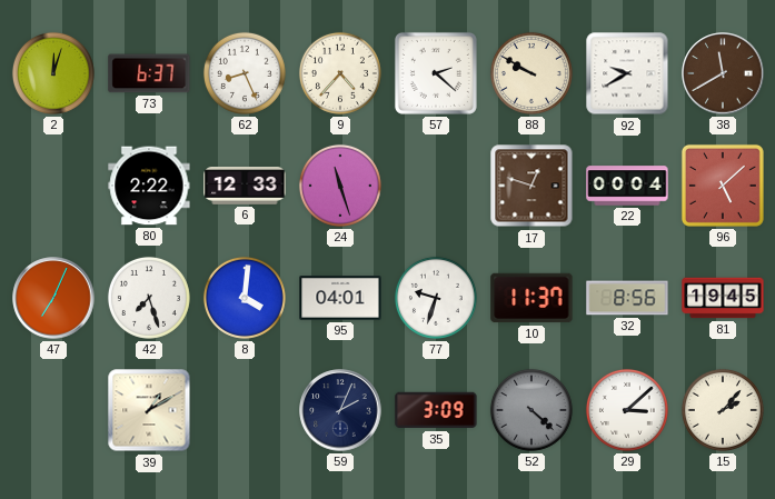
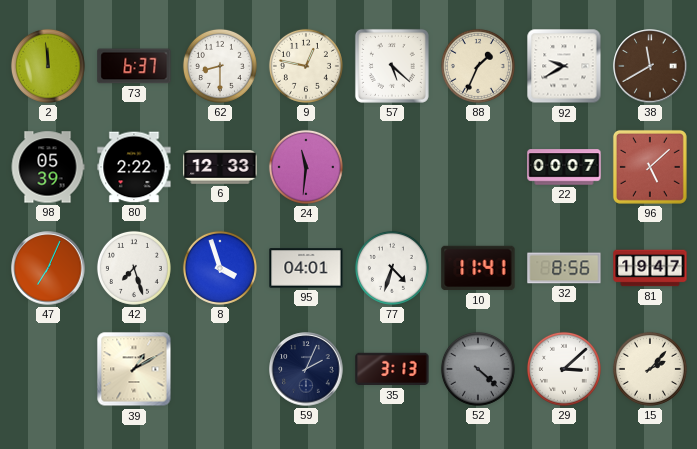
2: 12:03 -> 11:59
62: 8:26 -> 8:30
9: 4:37 -> 12:47
57: 2:22 -> 5:22
88: 9:50 -> 1:34
98: none -> 05:39
24: 11:27 -> 11:31
17: 12:48 -> none
22: 00:04 -> 00:07
8: 4:01 -> 3:57
77: 9:33 -> 4:33
10: 11:37 -> 11:41
81: 19:45 -> 19:47
35: 3:09 -> 3:13
